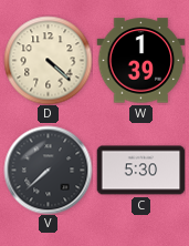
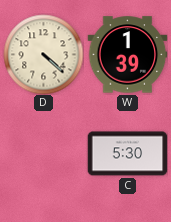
V: 7:38 -> none
